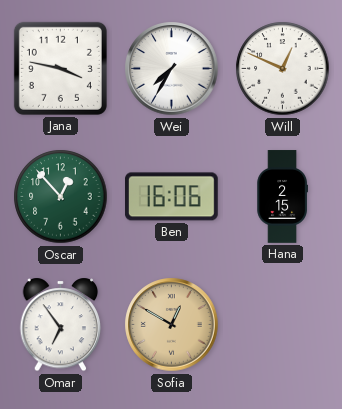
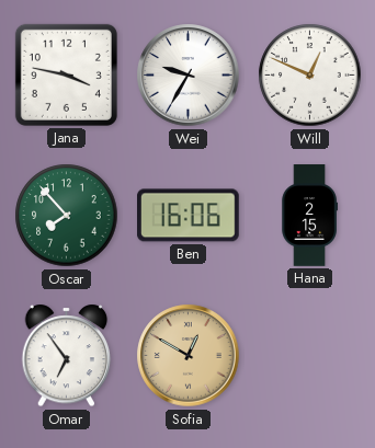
Wei: 7:35 -> 9:35
Oscar: 12:53 -> 7:53
